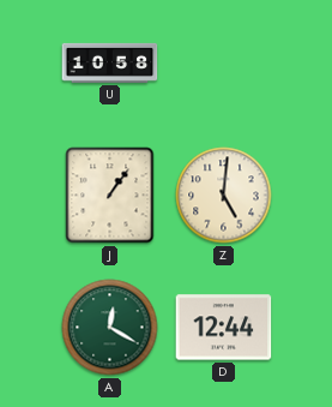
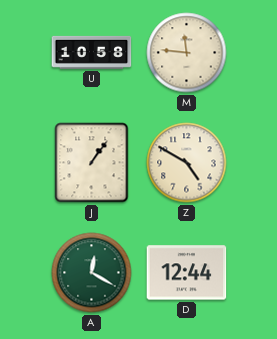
M: none -> 11:46
Z: 5:01 -> 4:50
